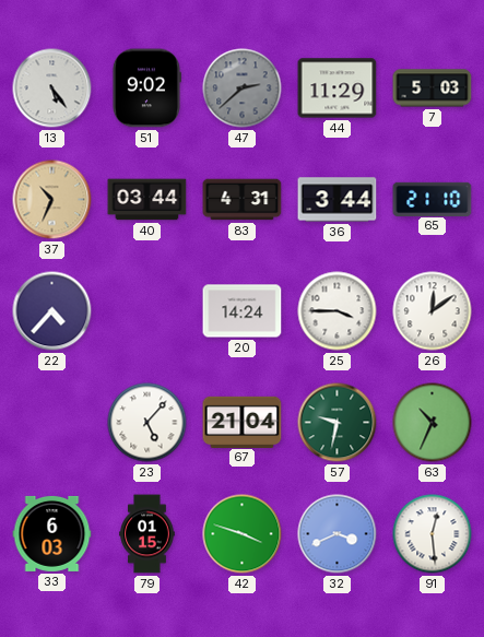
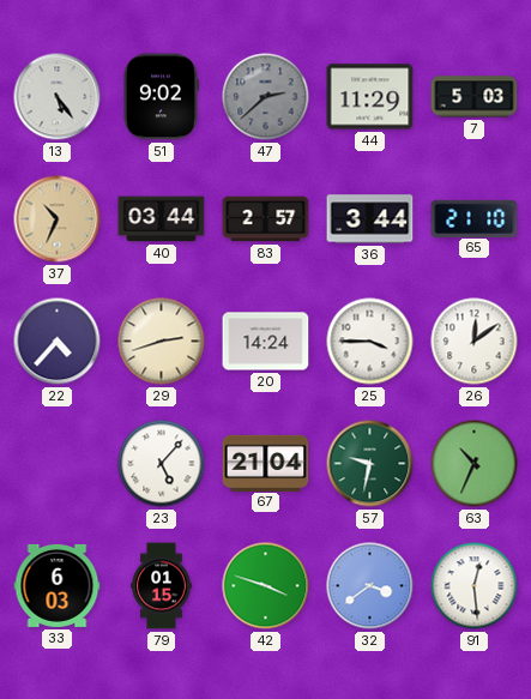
83: 4:31 -> 2:57
29: none -> 2:42
32: 3:41 -> 3:39
